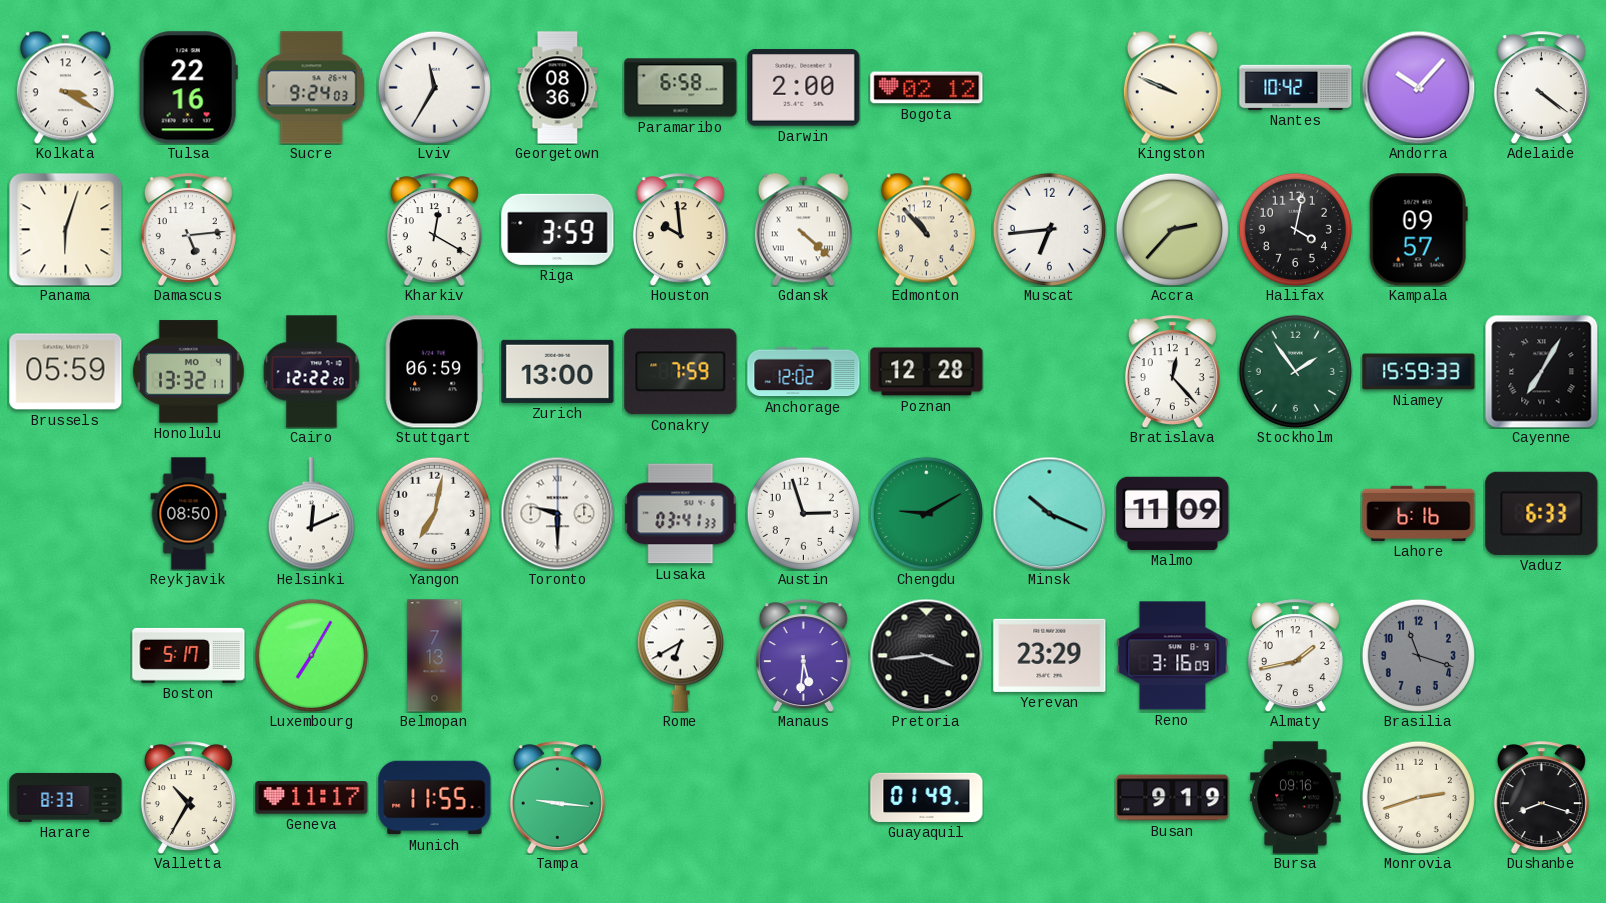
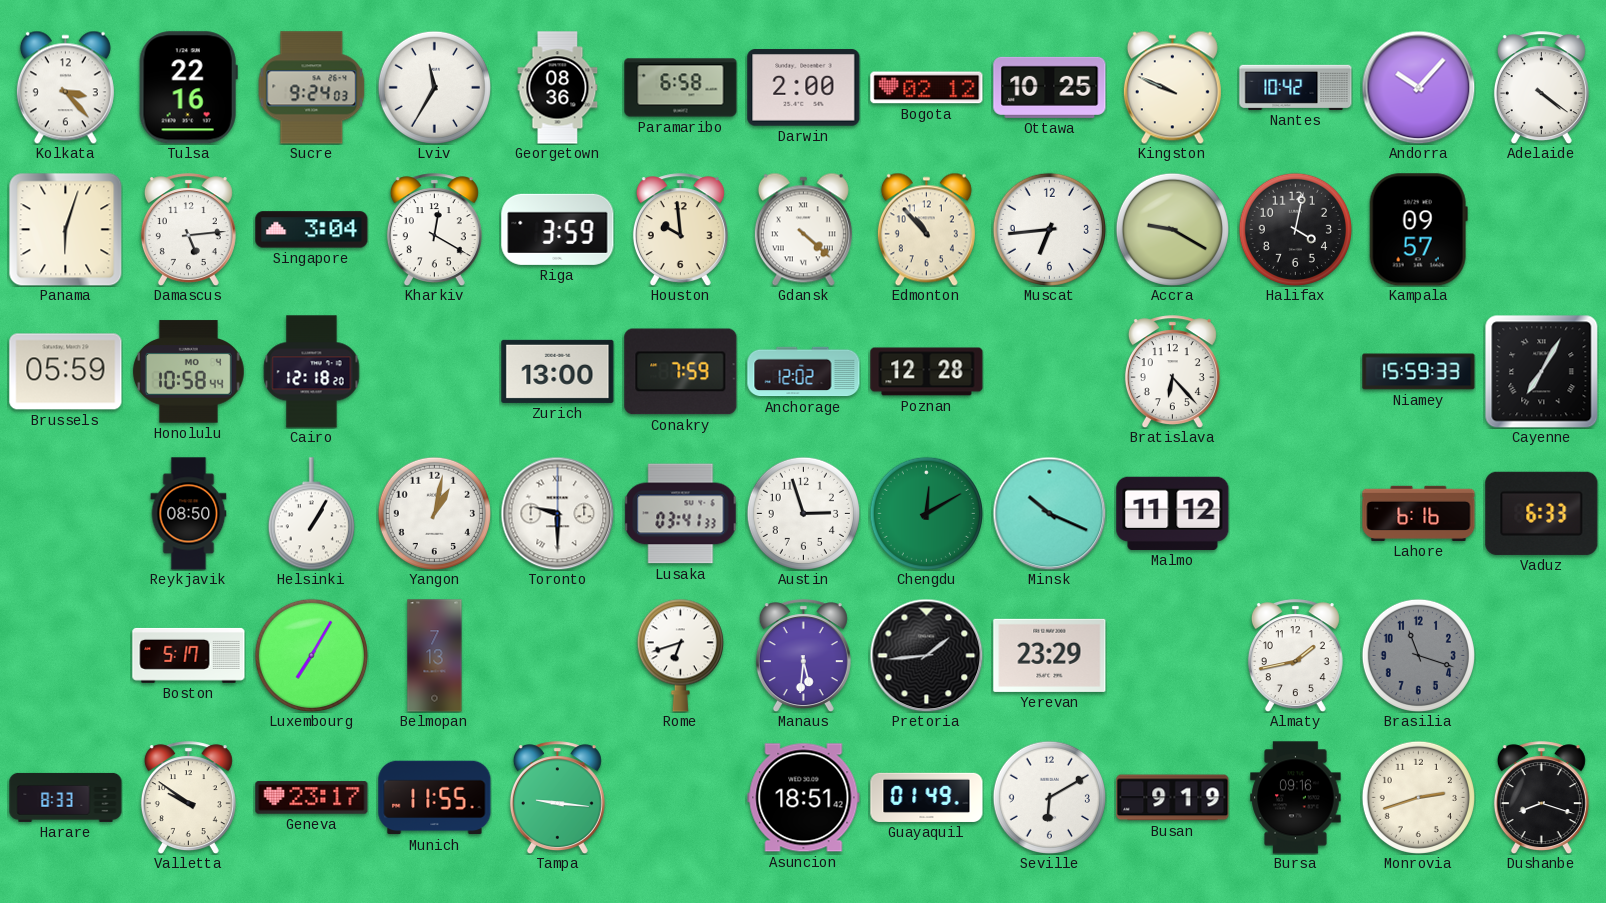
Kolkata: 3:20 -> 3:23
Ottawa: none -> 10:25
Singapore: none -> 3:04
Accra: 2:37 -> 9:20
Honolulu: 13:32 -> 10:58
Cairo: 12:22 -> 12:18
Stuttgart: 06:59 -> none
Bratislava: 12:23 -> 6:23
Stockholm: 1:54 -> none
Helsinki: 12:11 -> 1:05
Yangon: 7:02 -> 1:02
Chengdu: 9:10 -> 12:10
Malmo: 11:09 -> 11:12
Rome: 6:40 -> 6:42
Pretoria: 3:44 -> 1:44
Reno: 3:16 -> none
Valletta: 10:35 -> 9:51
Geneva: 11:17 -> 23:17
Asuncion: none -> 18:51
Seville: none -> 6:10
